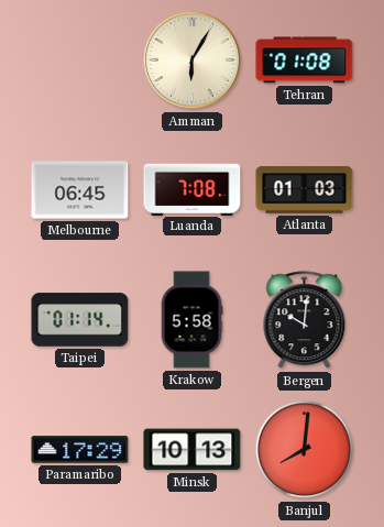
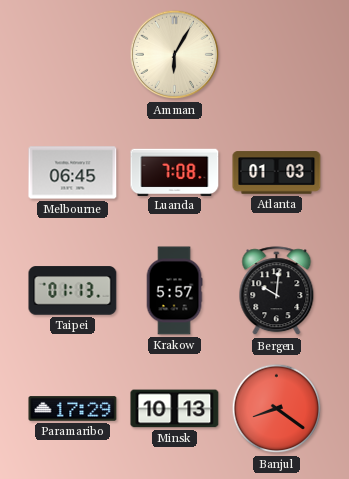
Tehran: 01:08 -> none
Taipei: 01:14 -> 01:13
Krakow: 5:58 -> 5:57
Banjul: 8:01 -> 8:21
